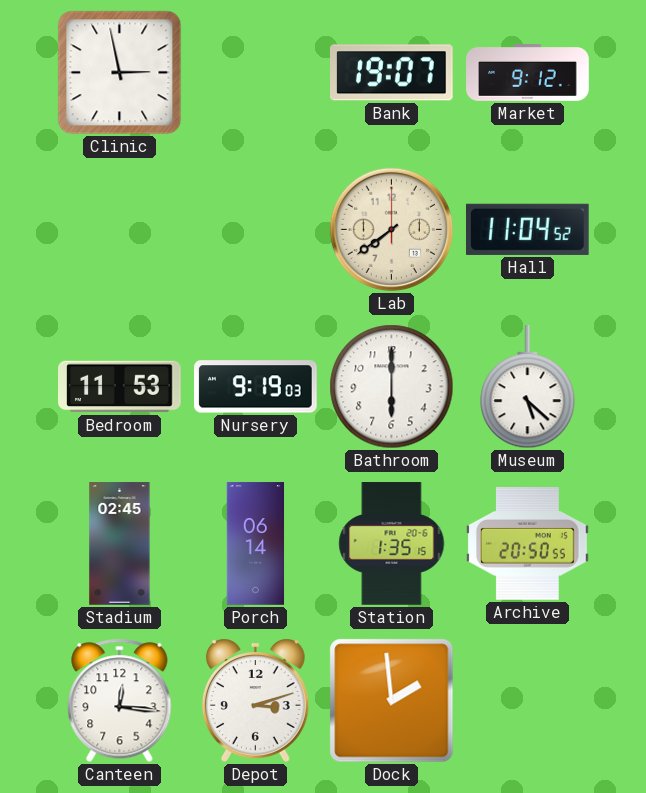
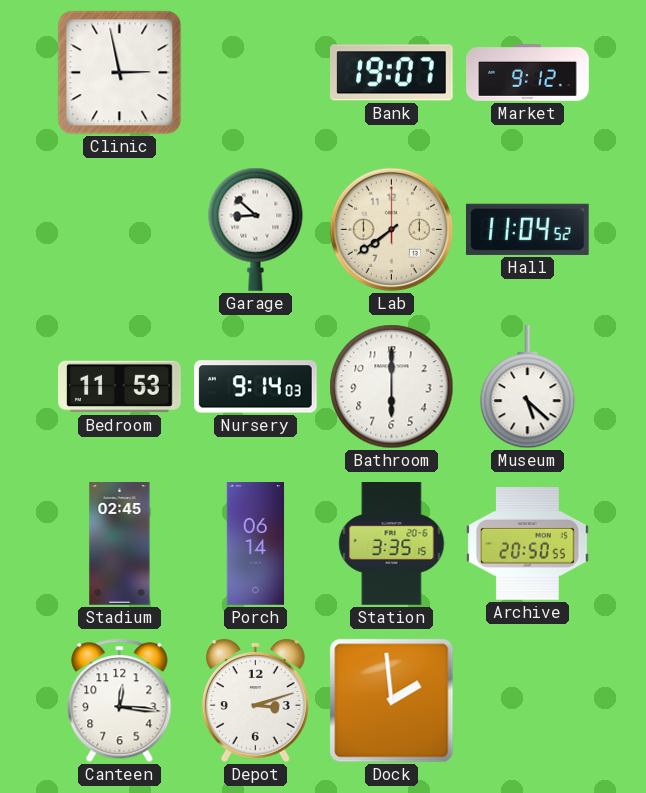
Garage: none -> 8:52
Nursery: 9:19 -> 9:14
Station: 1:35 -> 3:35
